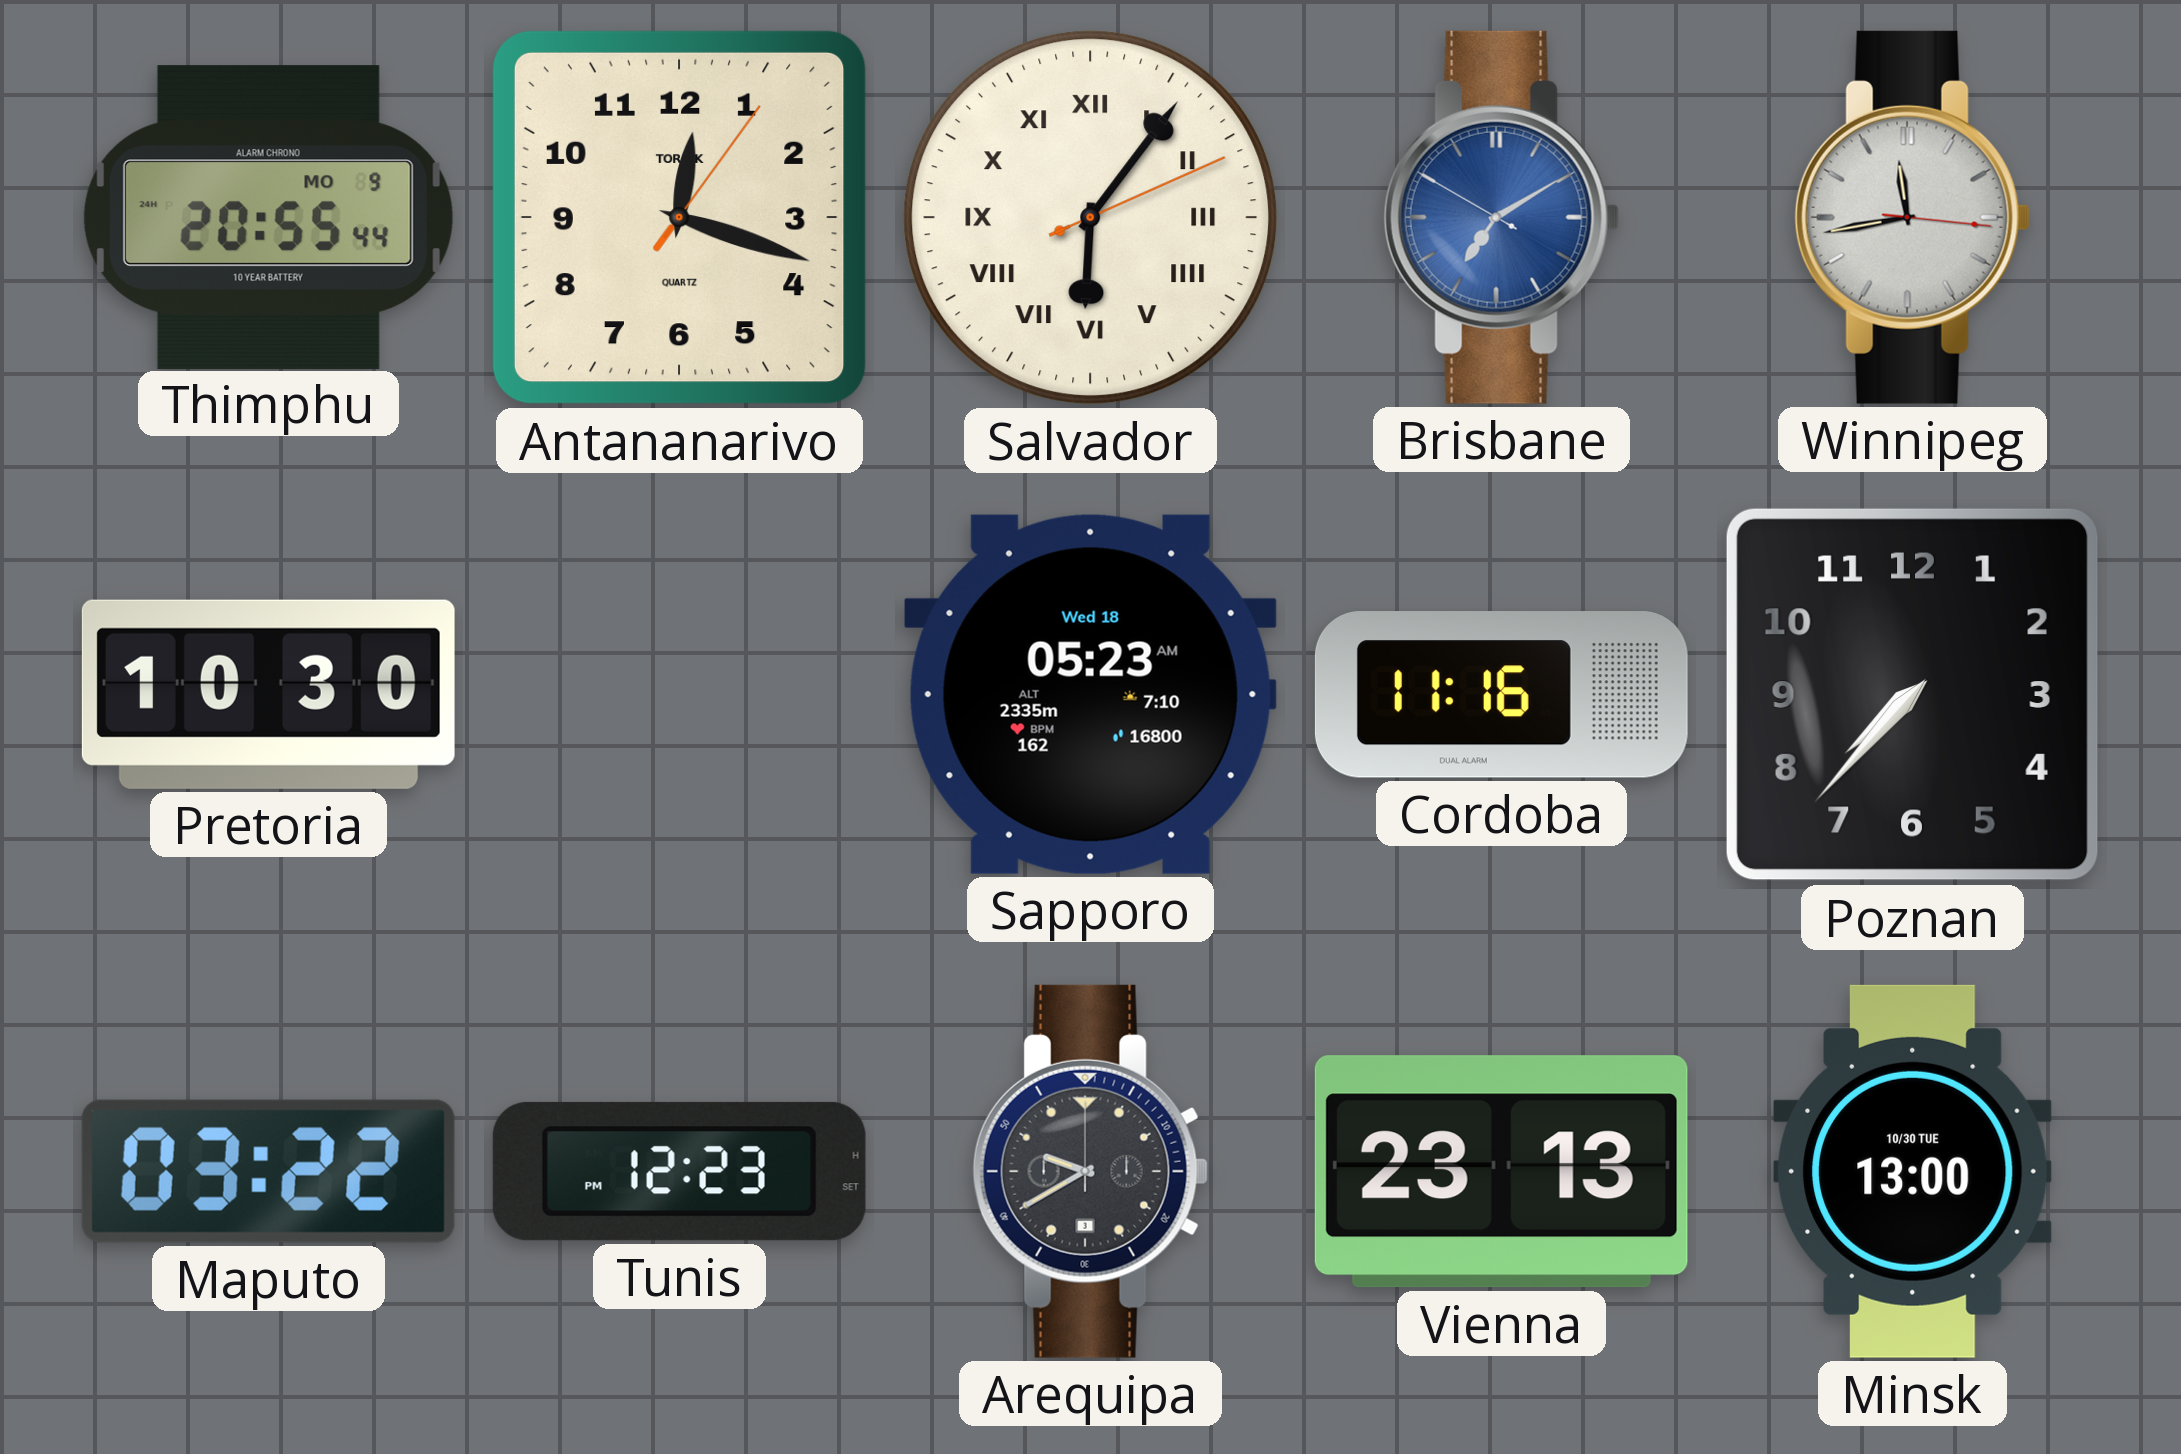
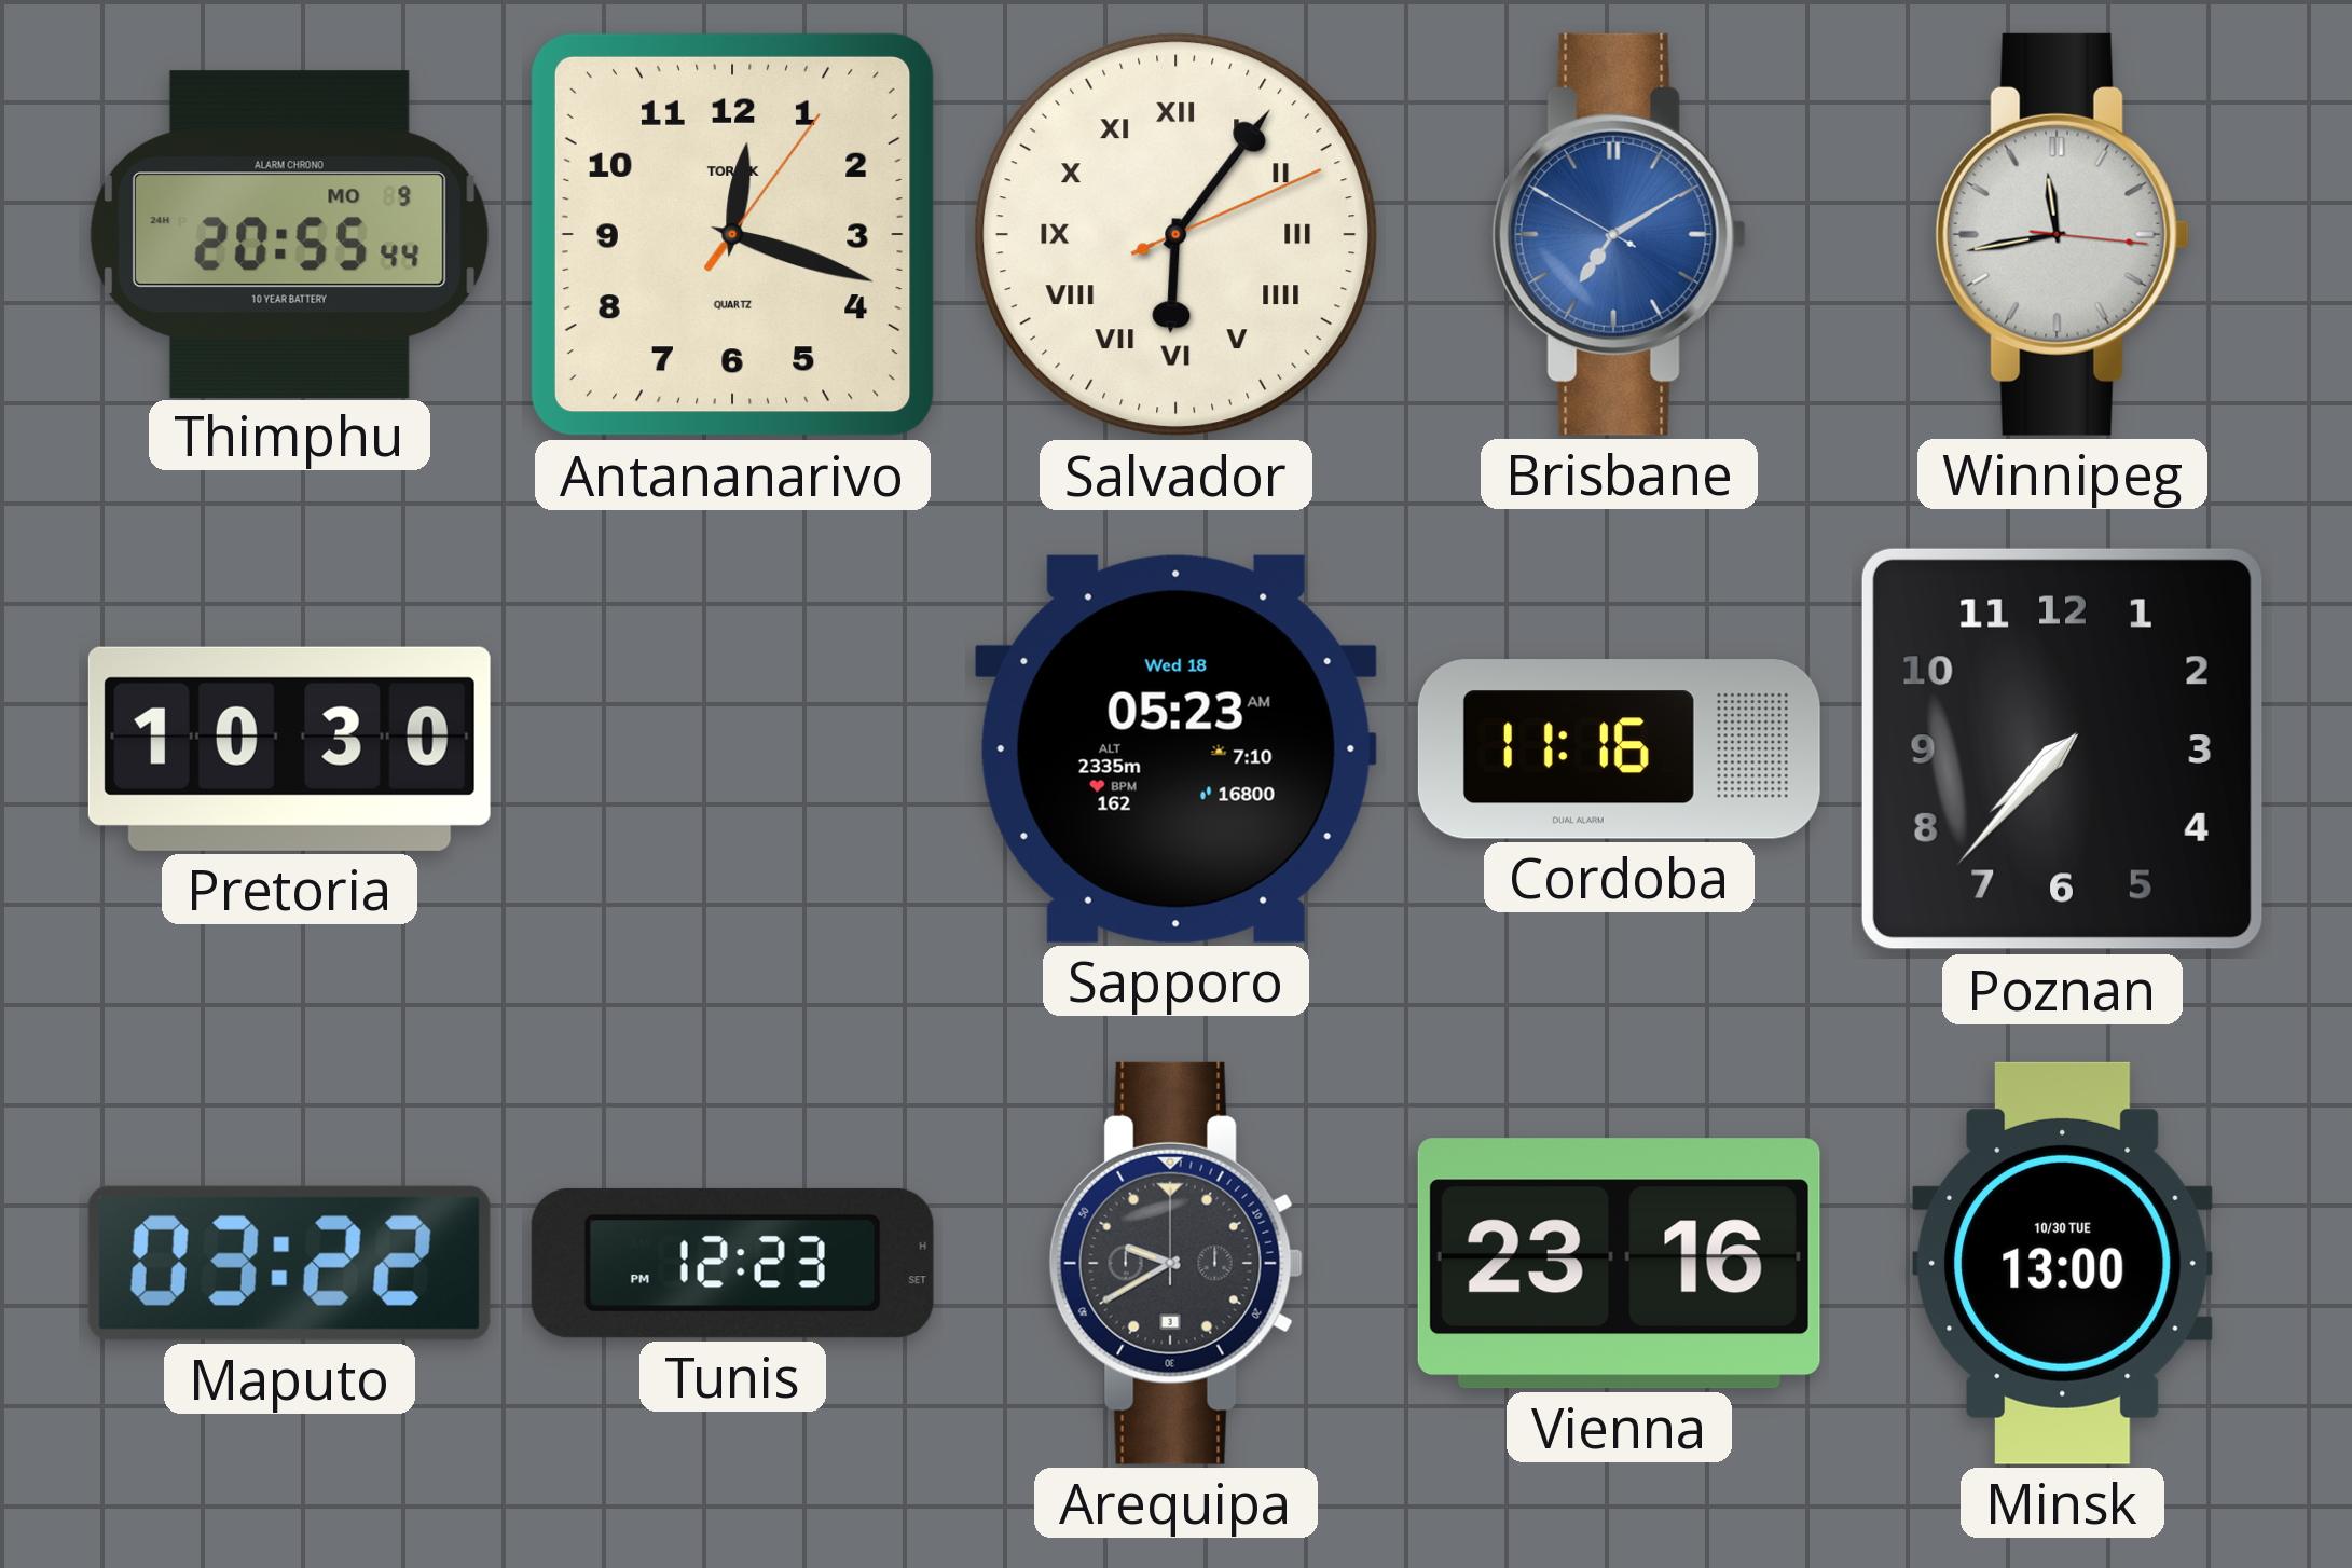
Vienna: 23:13 -> 23:16
